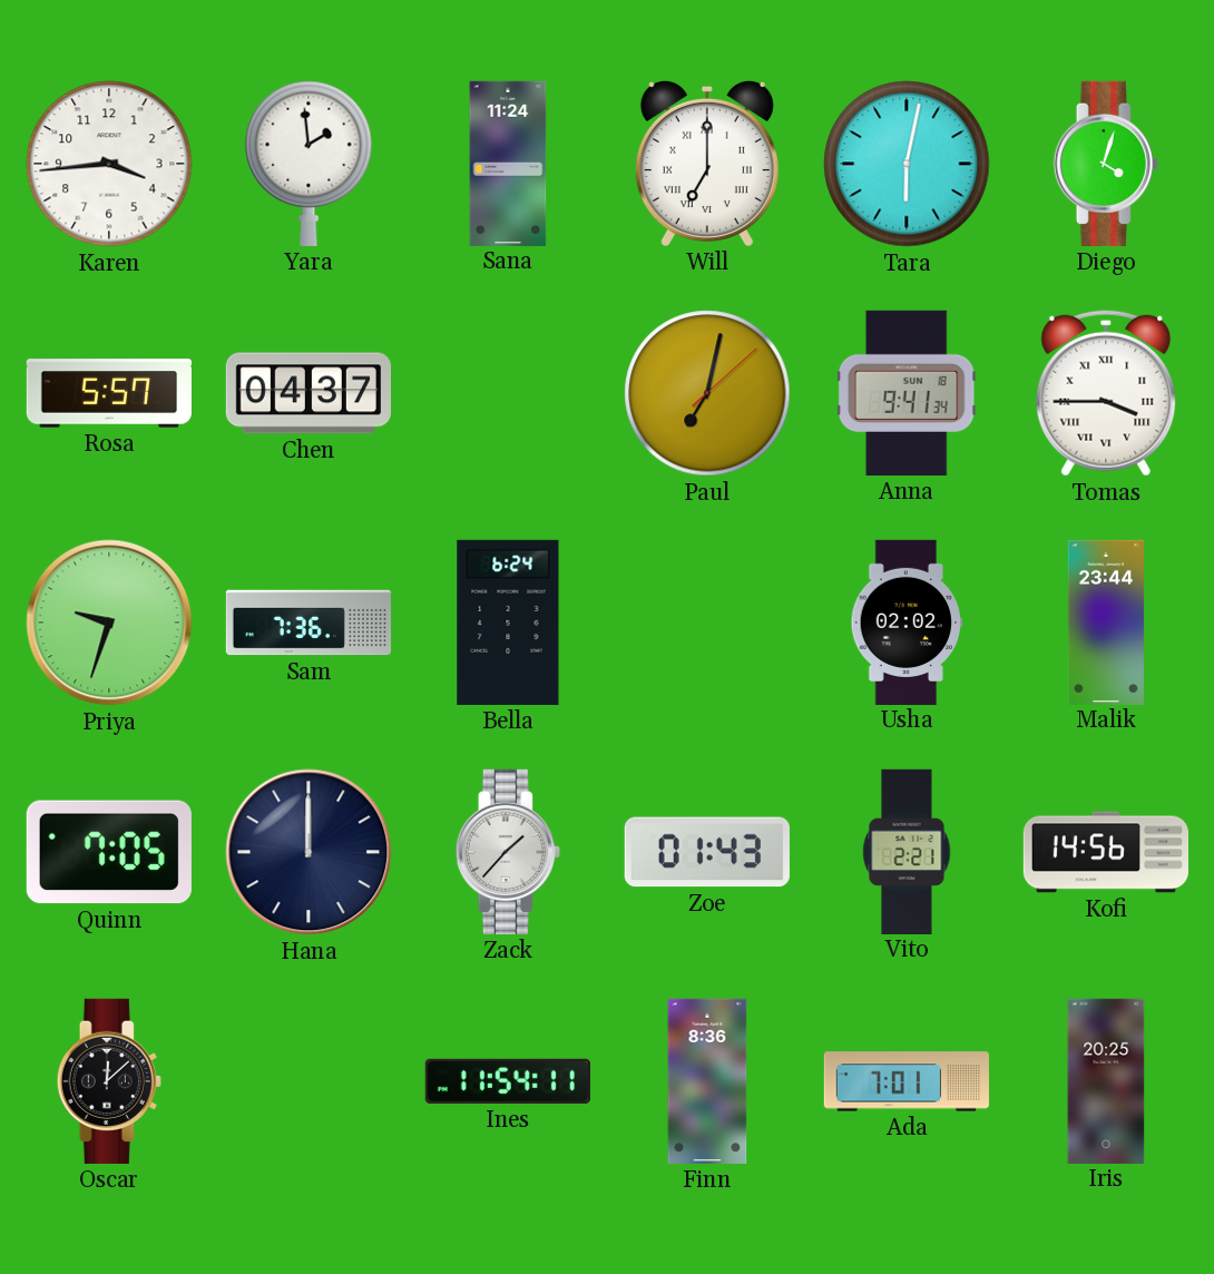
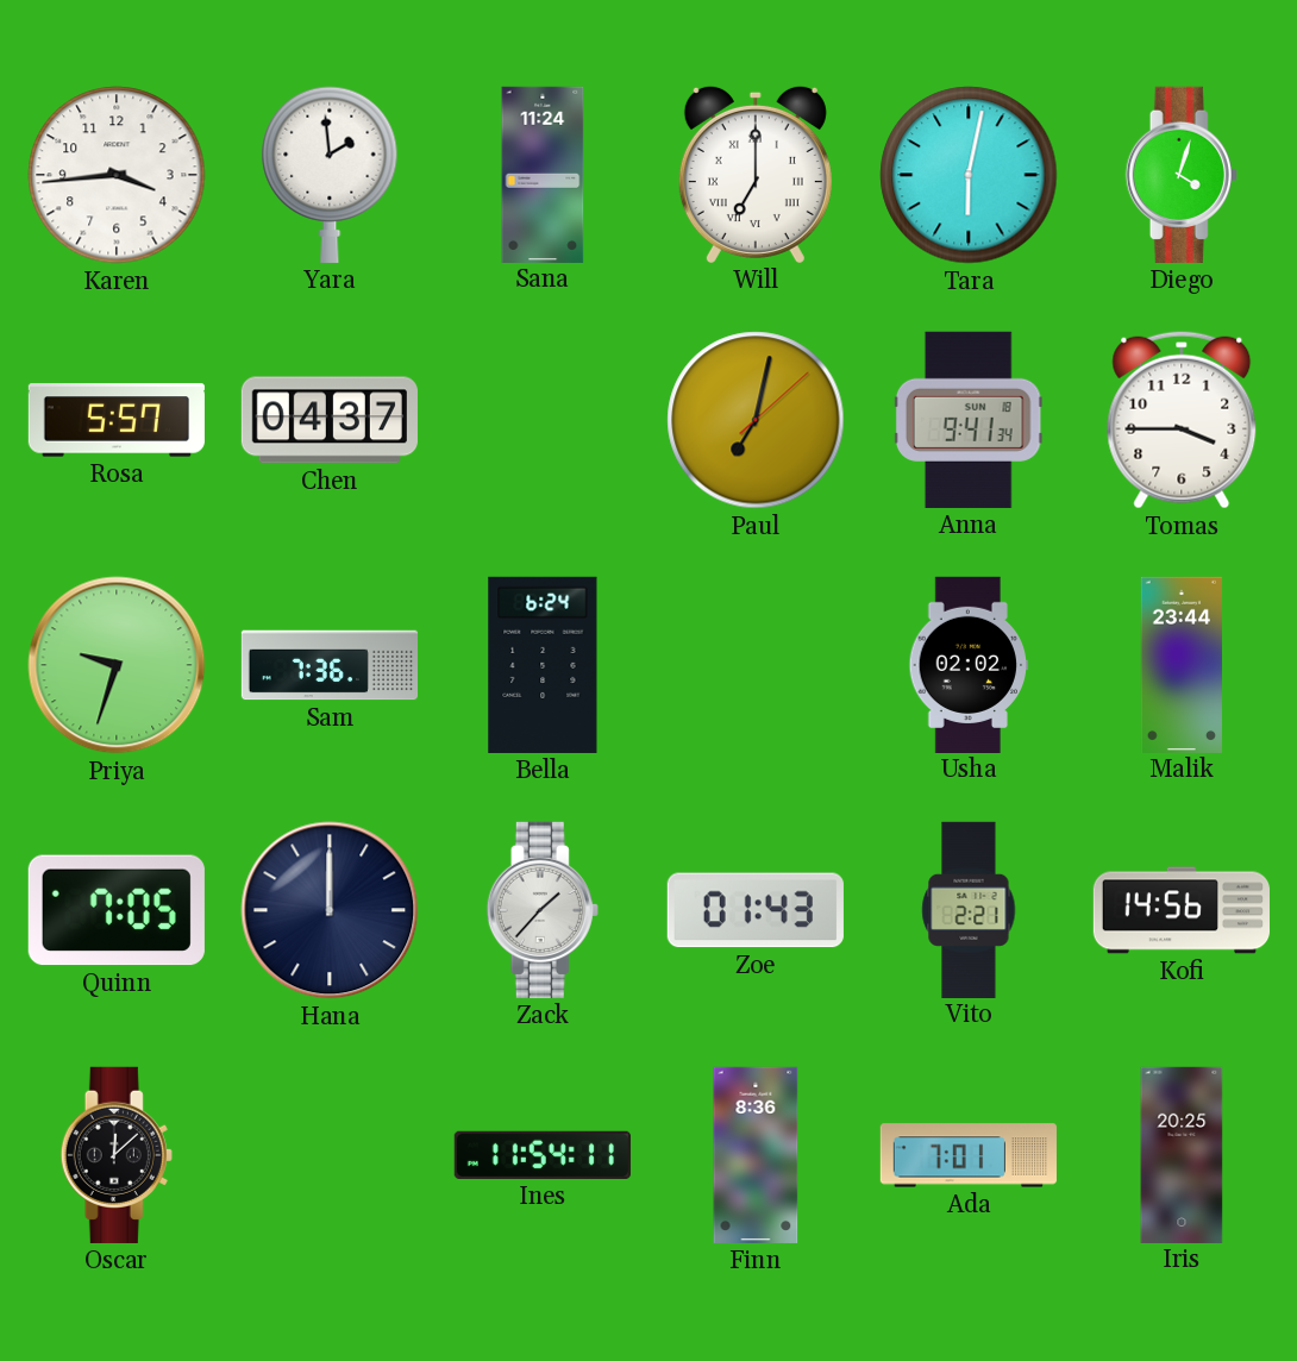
Tomas numerals: Roman -> Arabic
